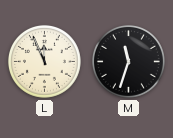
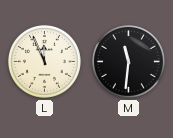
M: 11:33 -> 11:31
